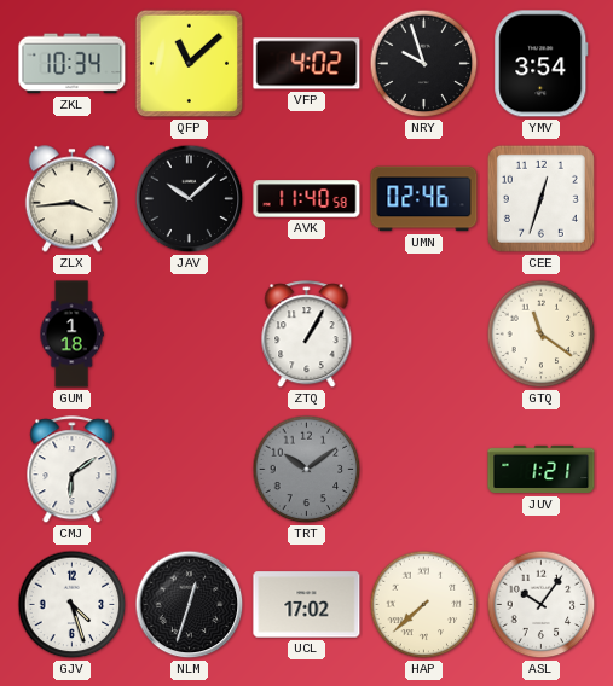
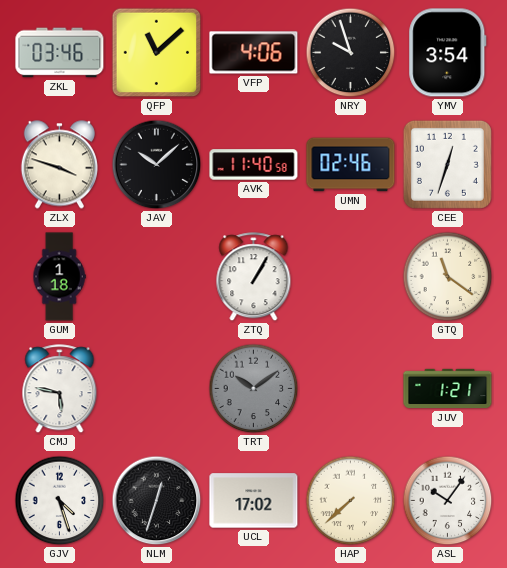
ZKL: 10:34 -> 03:46
VFP: 4:02 -> 4:06
ZLX: 3:44 -> 3:48
CMJ: 6:09 -> 5:47
